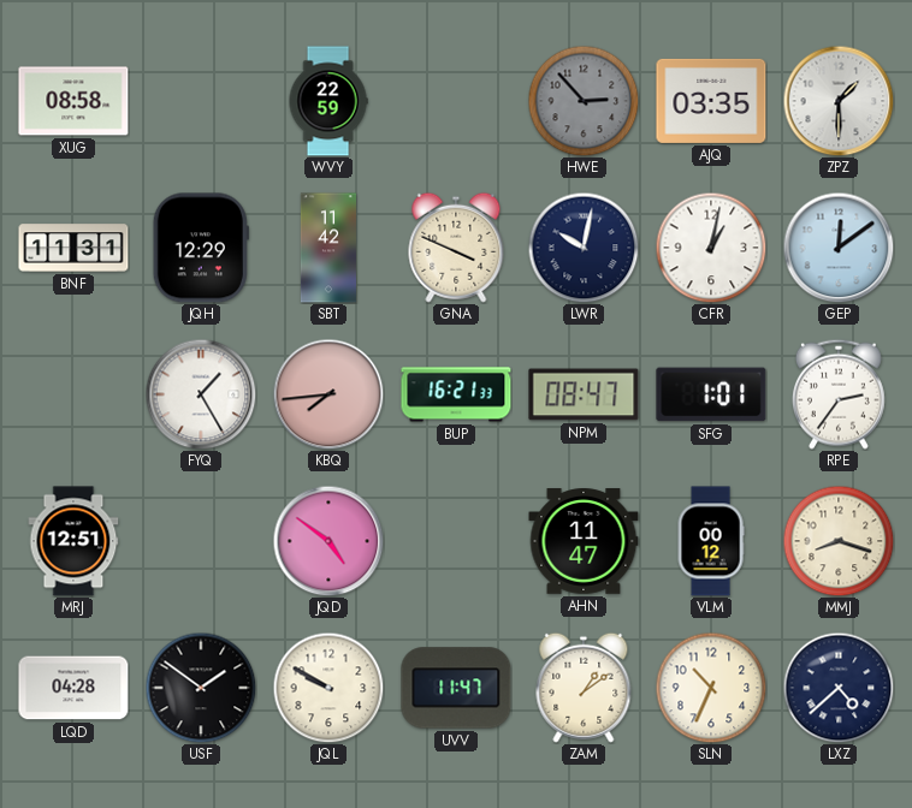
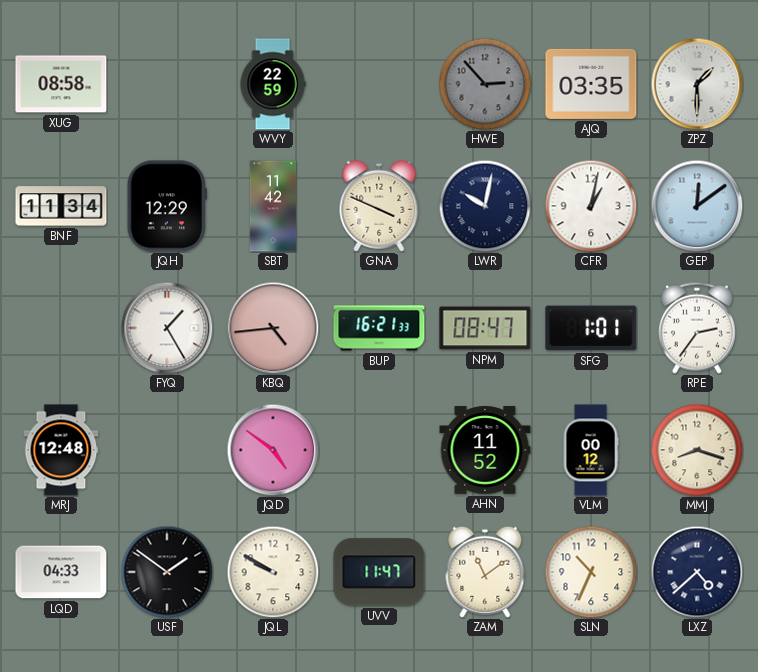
BNF: 11:31 -> 11:34
KBQ: 7:44 -> 4:44
MRJ: 12:51 -> 12:48
AHN: 11:47 -> 11:52
LQD: 04:28 -> 04:33
ZAM: 1:09 -> 11:09
